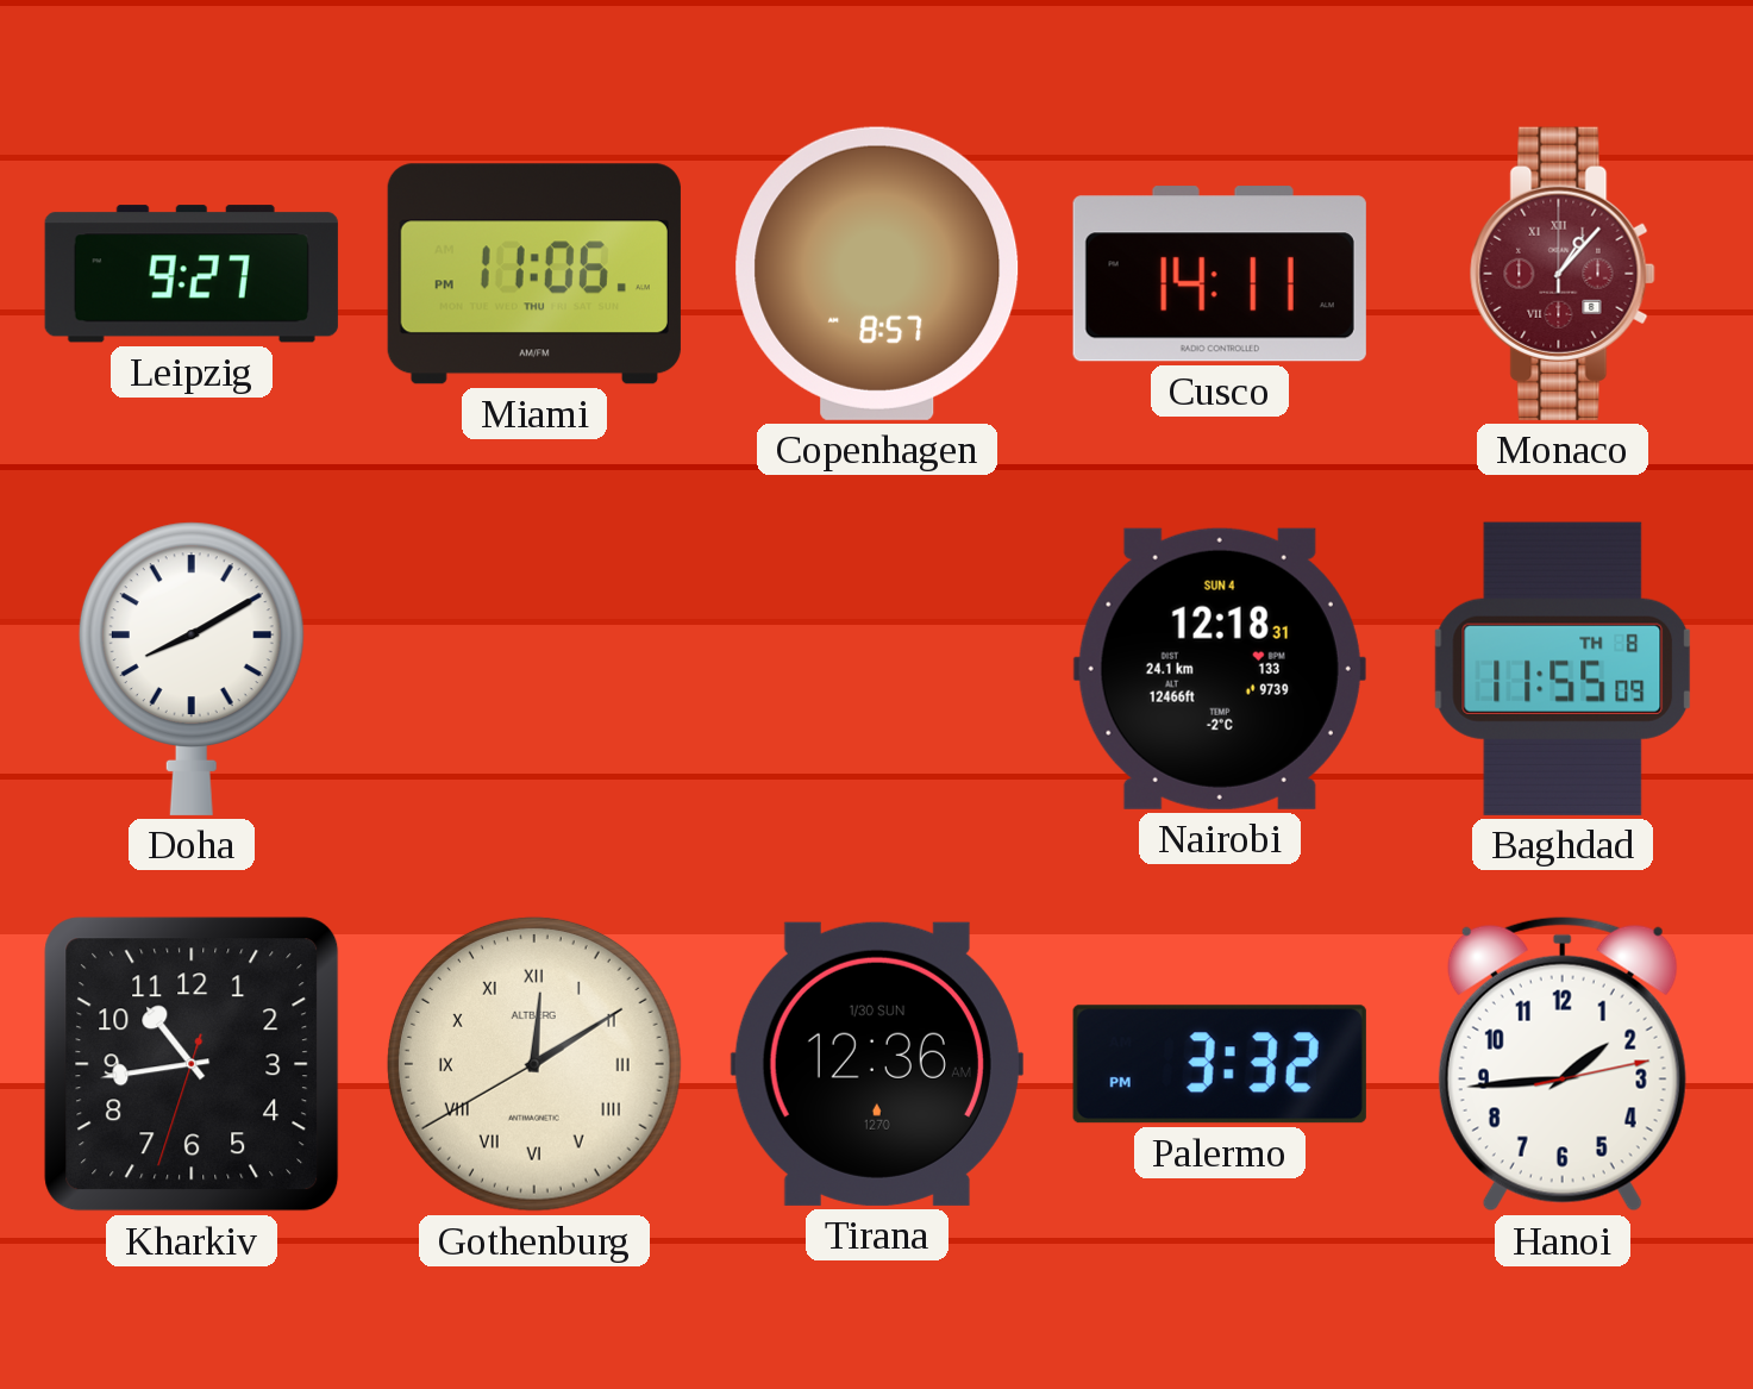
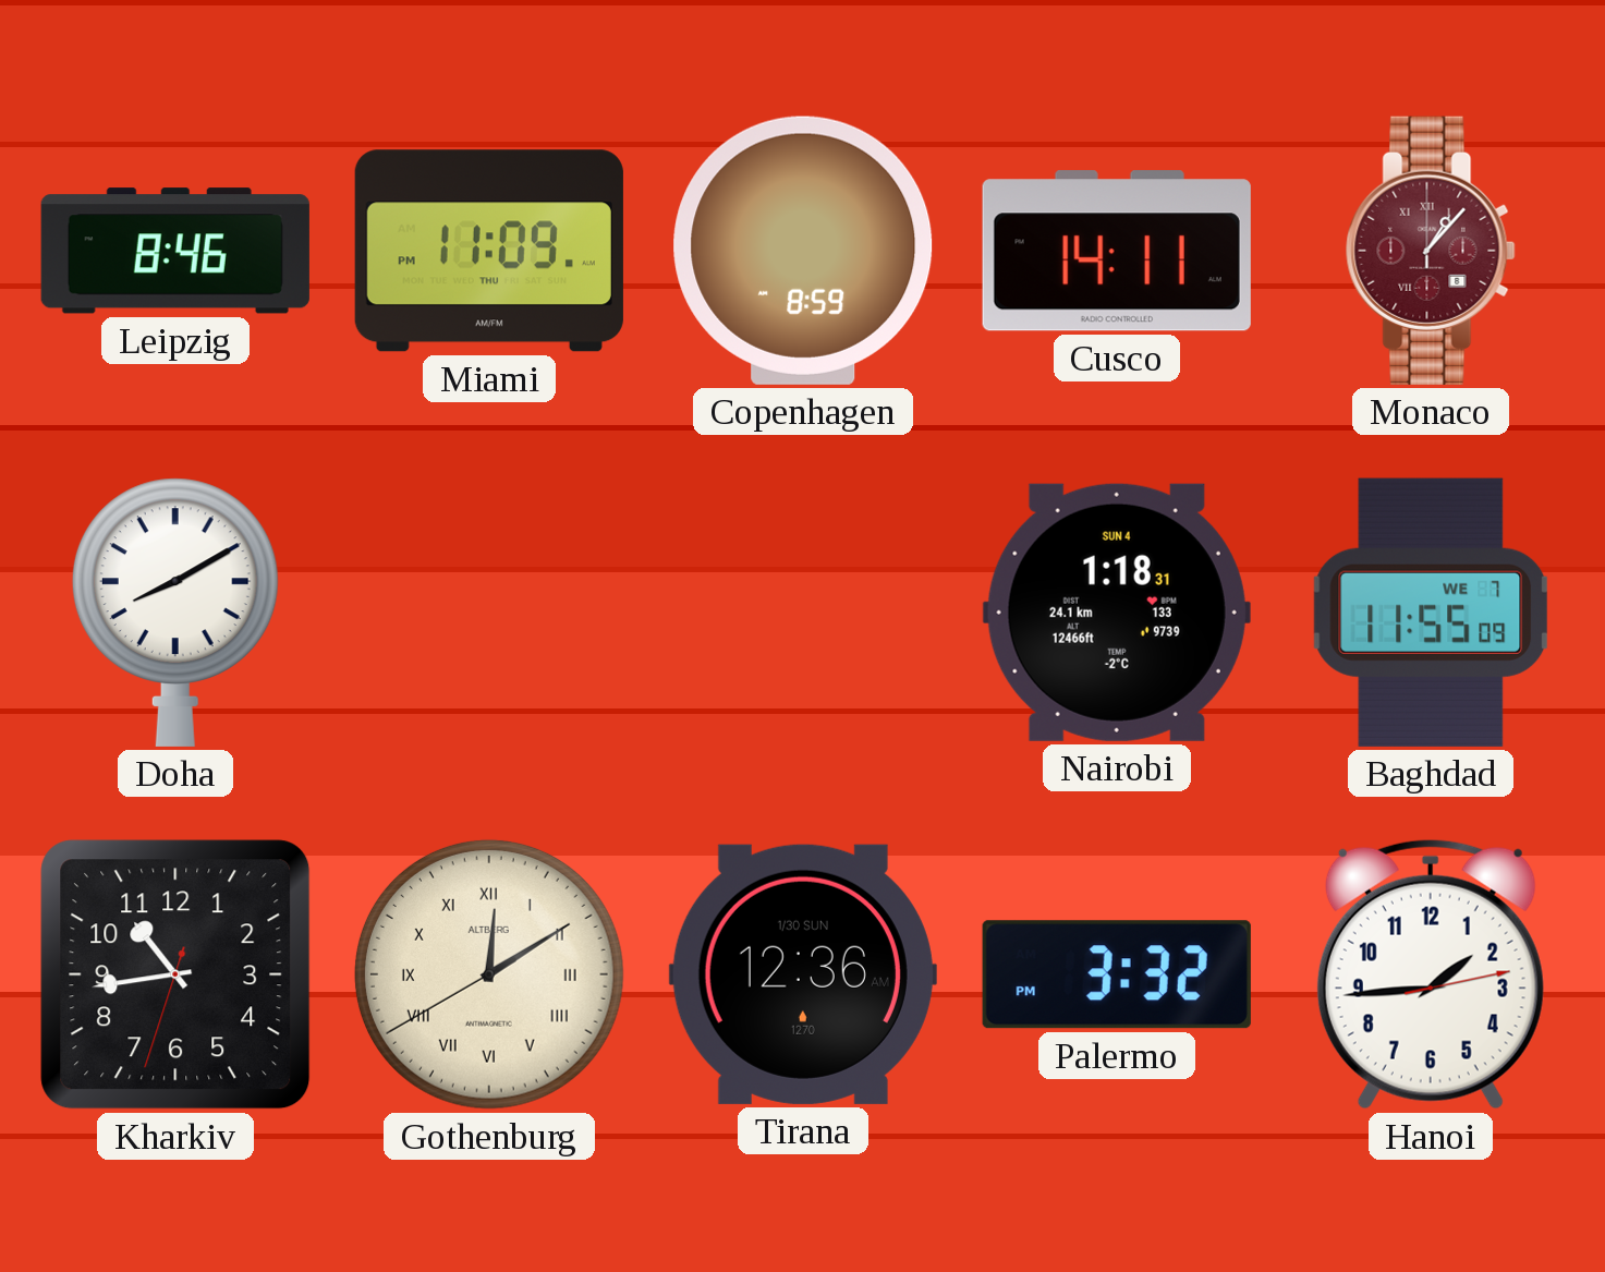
Leipzig: 9:27 -> 8:46
Miami: 11:06 -> 11:09
Copenhagen: 8:57 -> 8:59
Nairobi: 12:18 -> 1:18
Baghdad date: TH 8 -> WE 7
